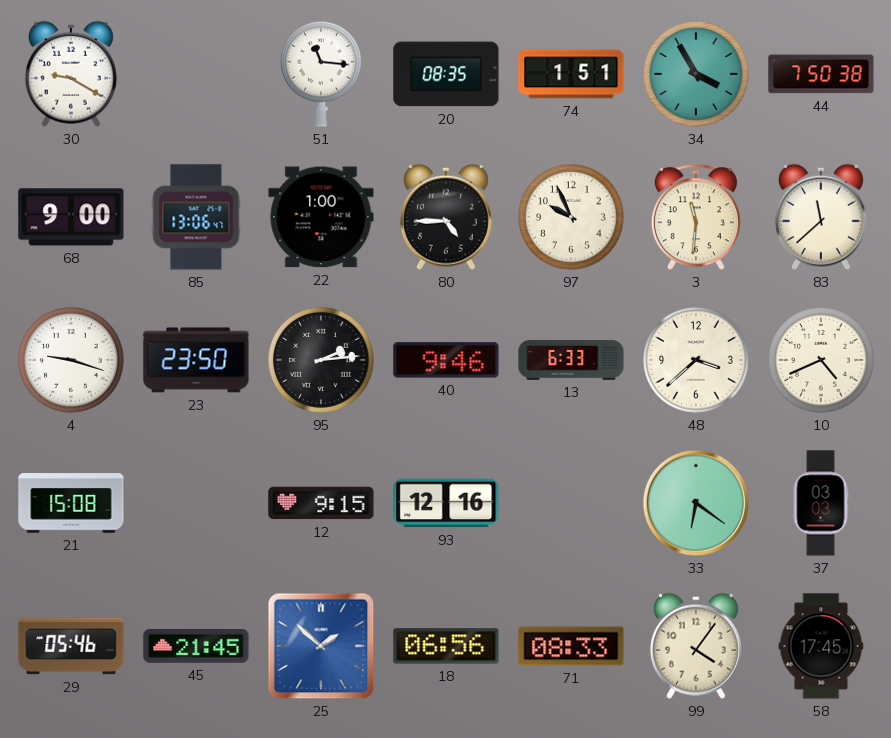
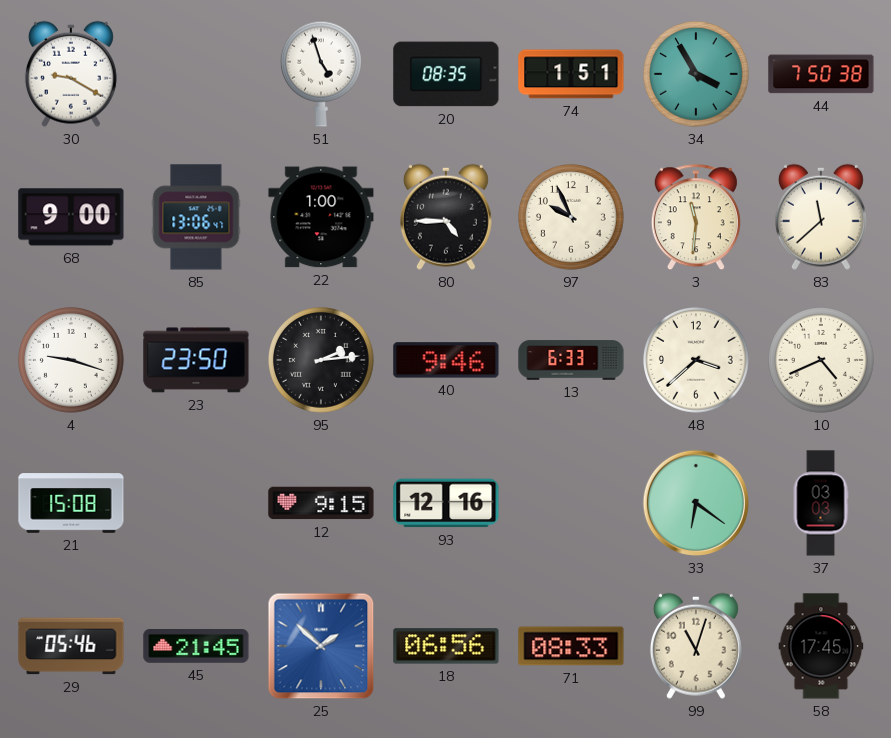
51: 11:16 -> 4:57
99: 4:06 -> 11:03
